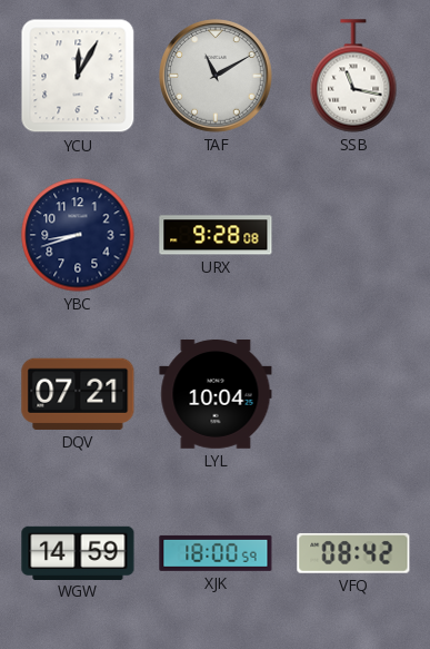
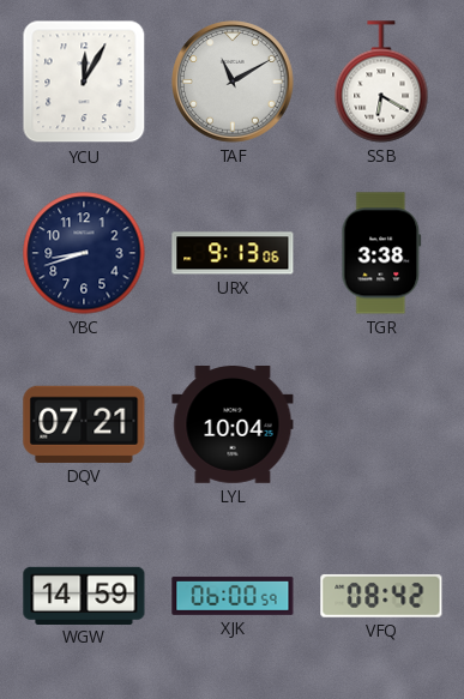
SSB: 11:17 -> 6:20
URX: 9:28 -> 9:13
TGR: none -> 3:38
XJK: 18:00 -> 06:00
